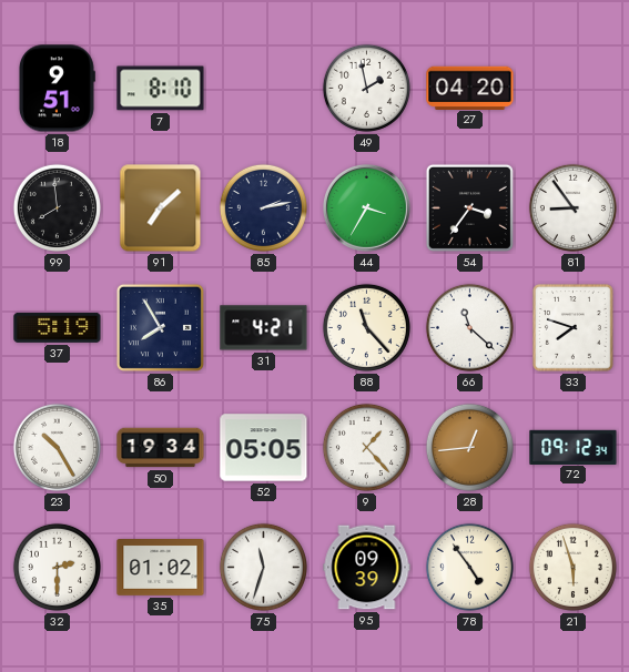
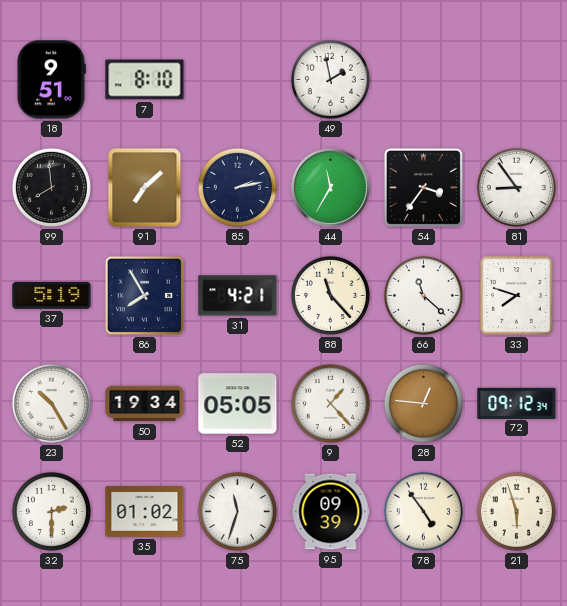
27: 04:20 -> none
44: 3:35 -> 11:35
28: 12:44 -> 12:46
